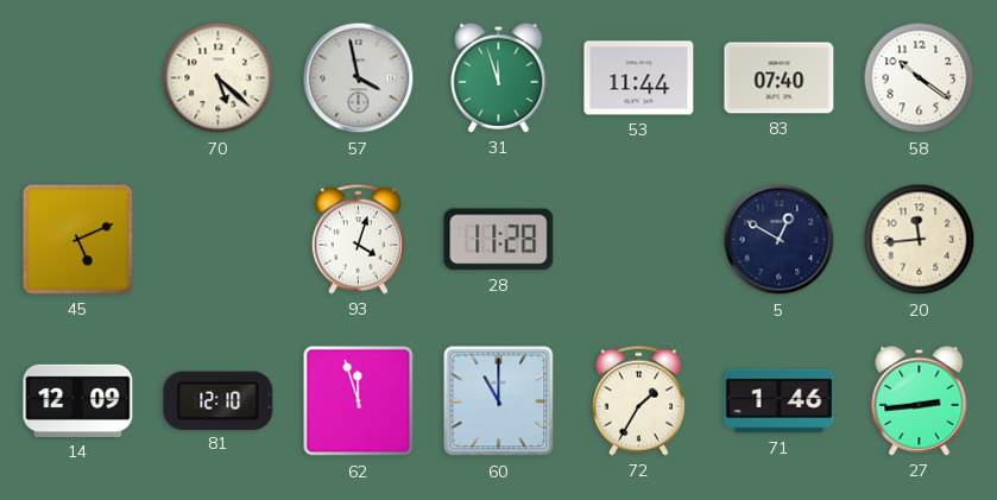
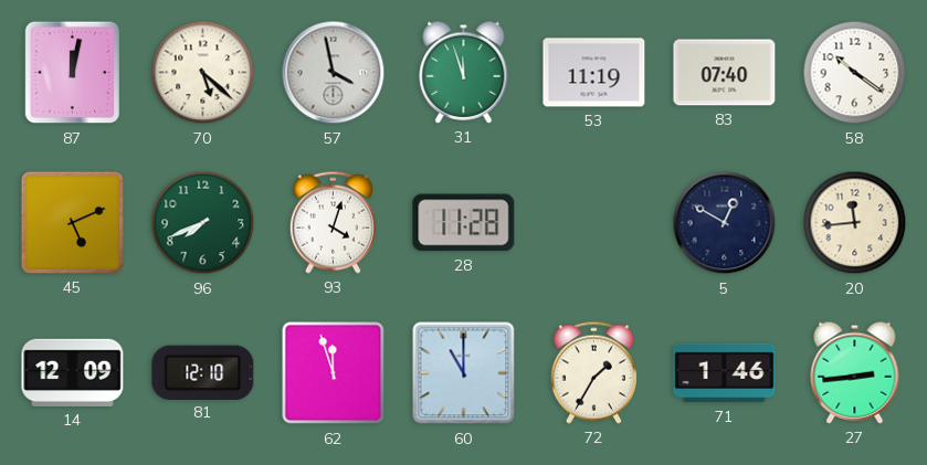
87: none -> 12:02
53: 11:44 -> 11:19
96: none -> 7:41
